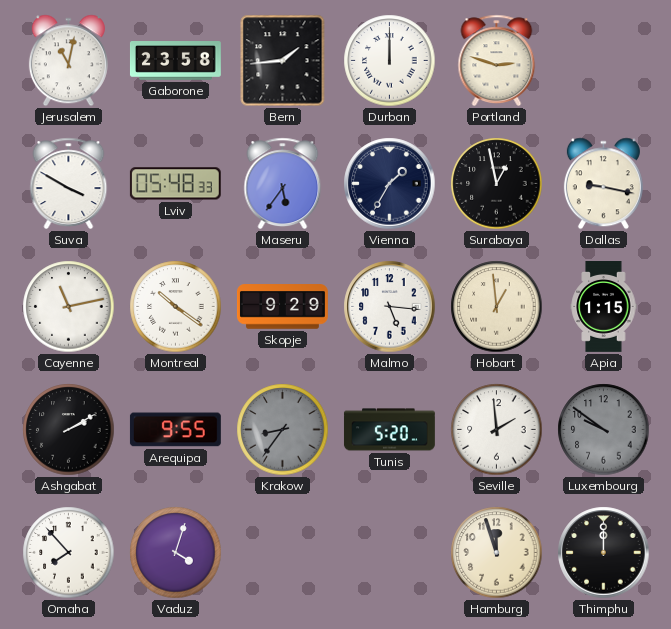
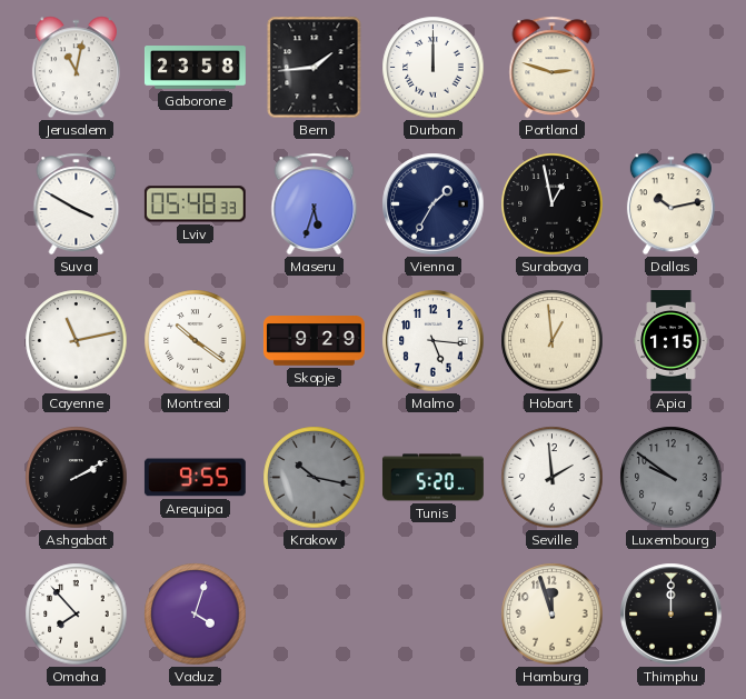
Maseru: 5:36 -> 5:33
Dallas: 9:17 -> 10:13
Krakow: 8:36 -> 10:17
